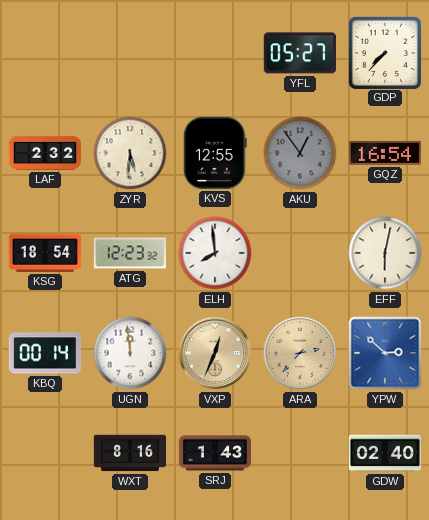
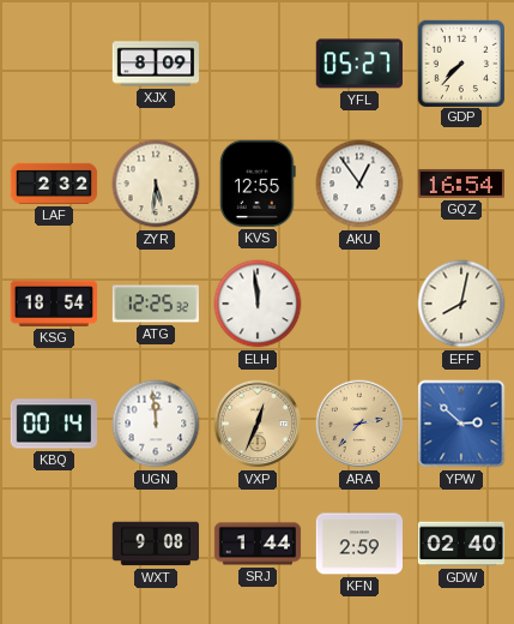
XJX: none -> 8:09
AKU dial: grey -> white
ATG: 12:23 -> 12:25
ELH: 7:59 -> 11:59
EFF: 6:02 -> 8:02
WXT: 8:16 -> 9:08
SRJ: 1:43 -> 1:44
KFN: none -> 2:59
